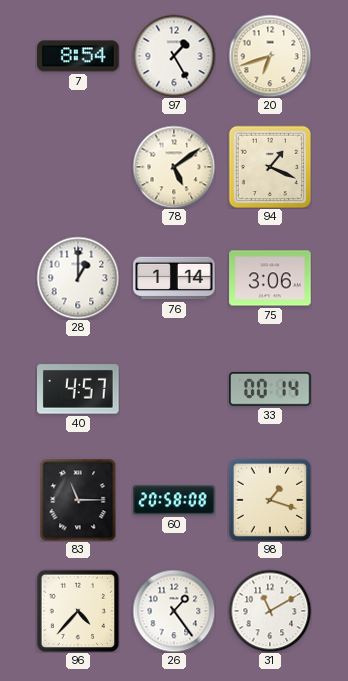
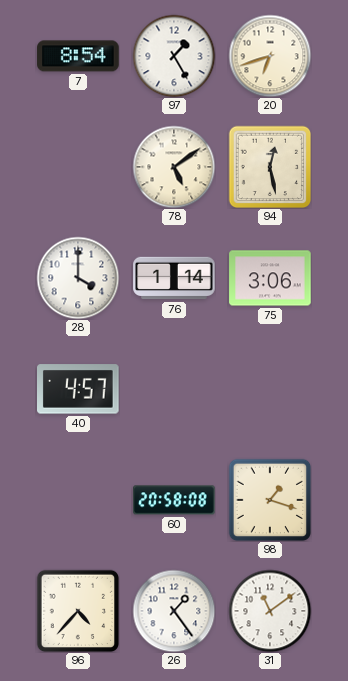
94: 1:19 -> 12:28
28: 1:00 -> 4:00
33: 00:14 -> none
83: 11:15 -> none
31: 11:10 -> 11:09
